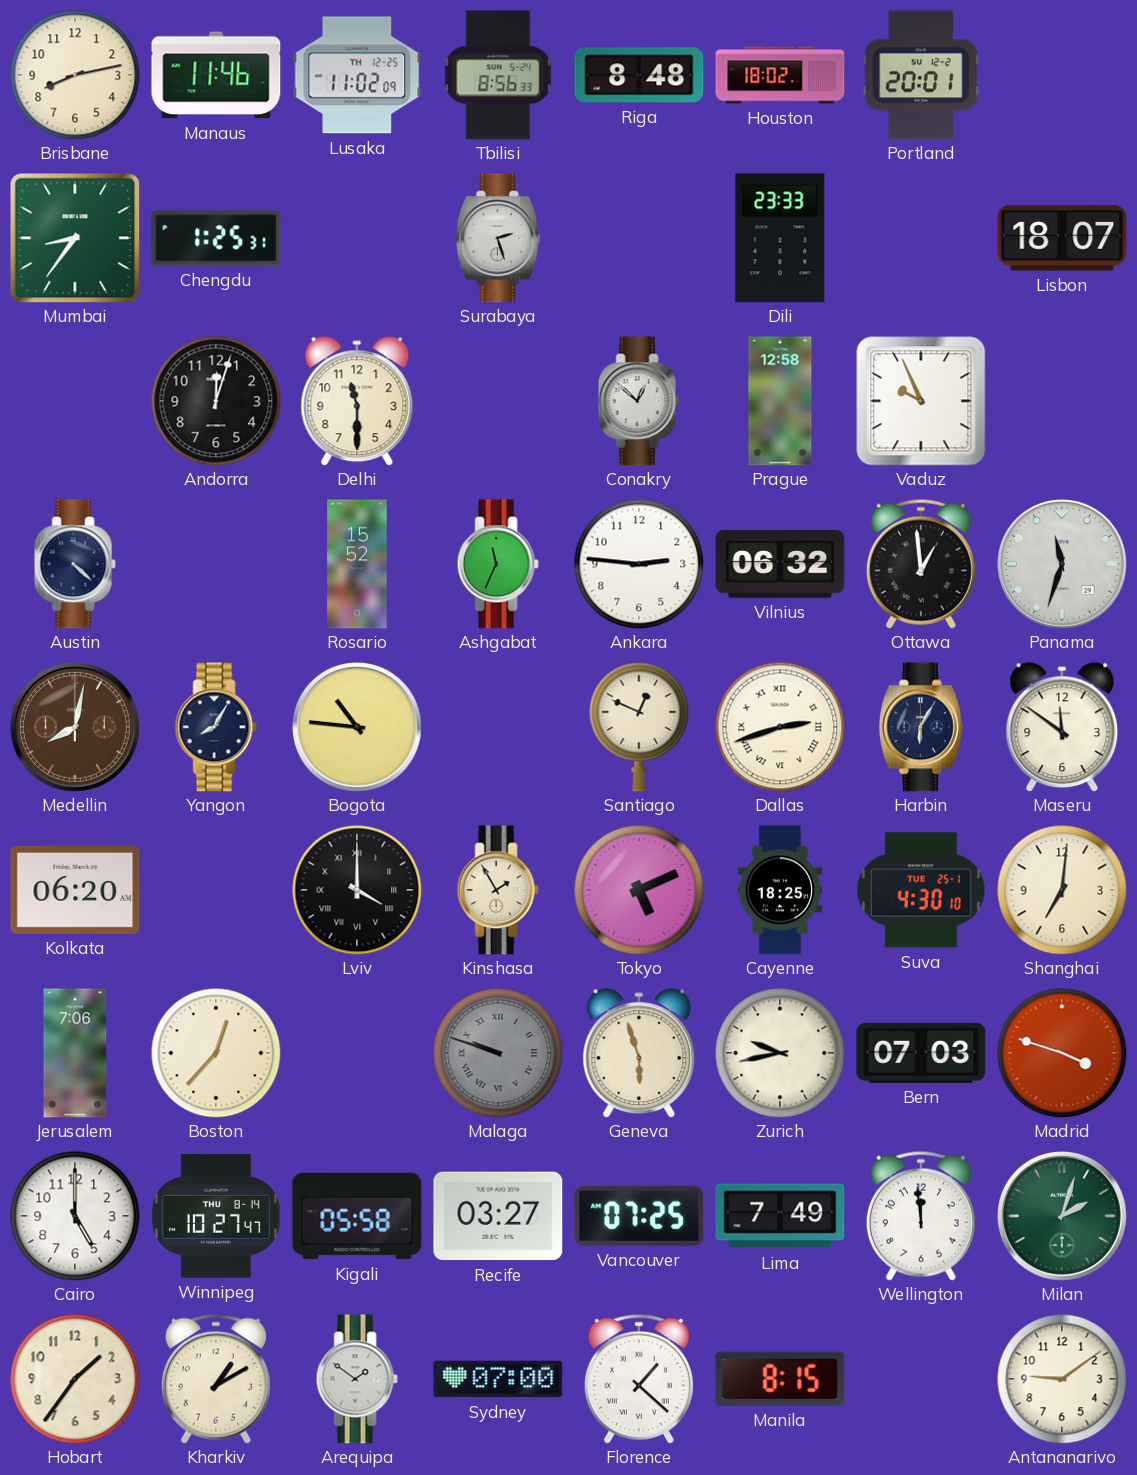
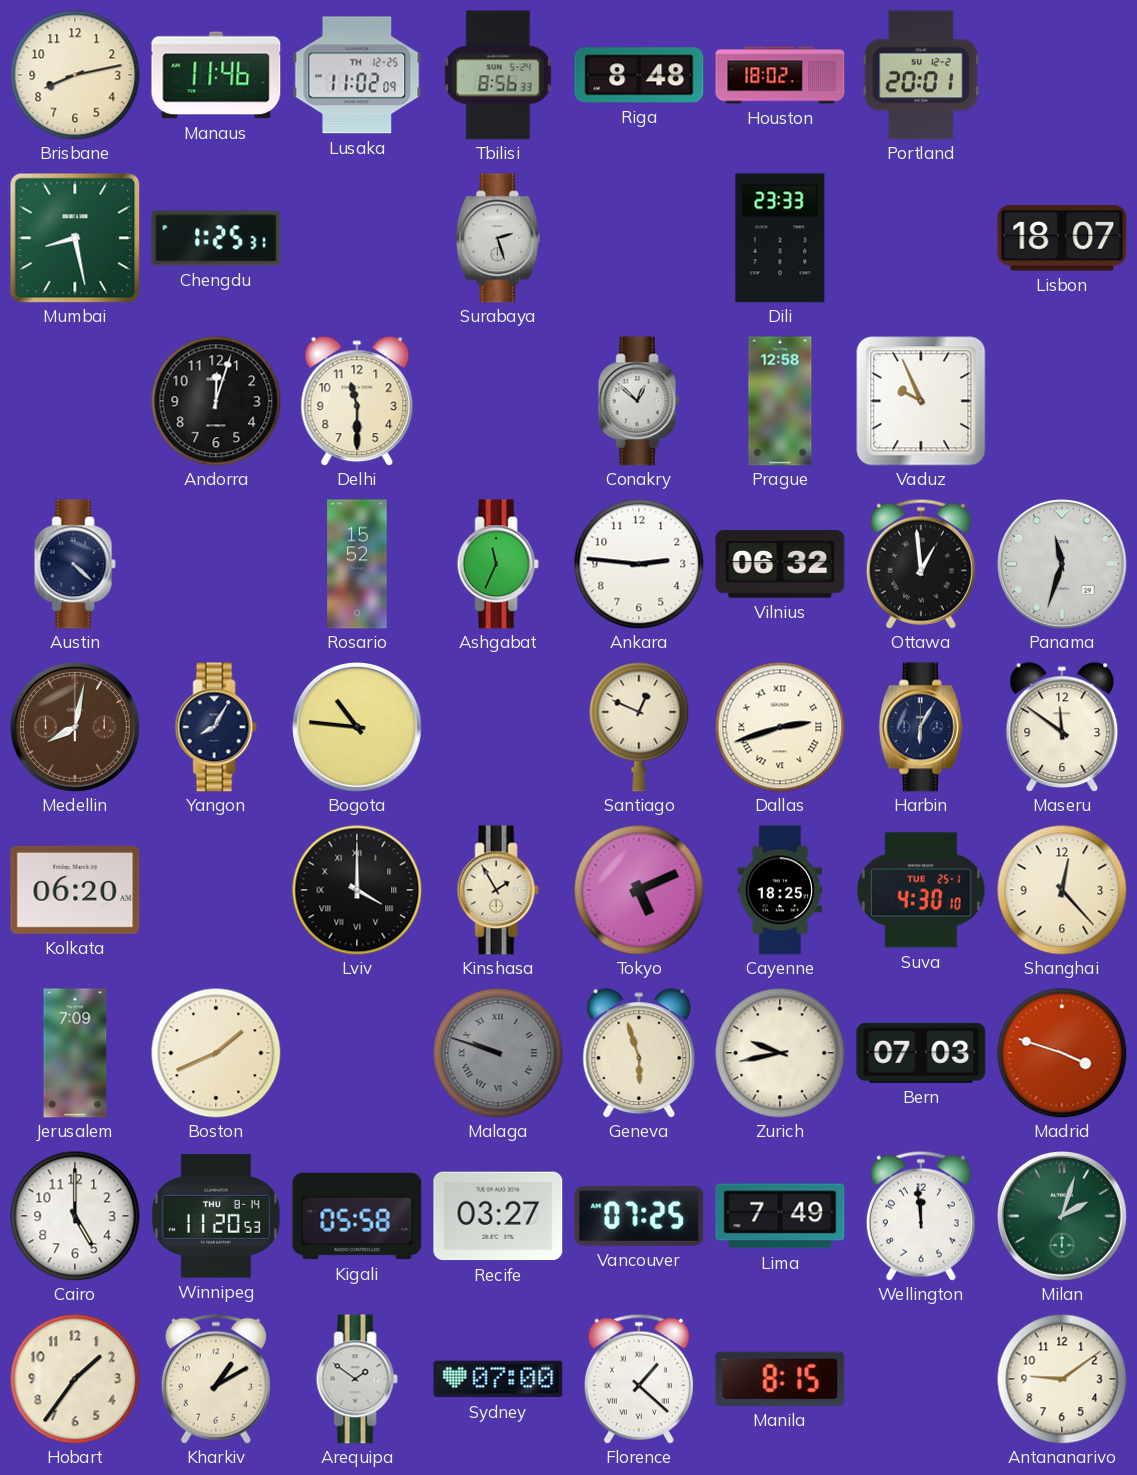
Mumbai: 8:36 -> 8:28
Shanghai: 7:01 -> 12:23
Jerusalem: 7:06 -> 7:09
Boston: 12:37 -> 1:41
Winnipeg: 10:27 -> 11:20
